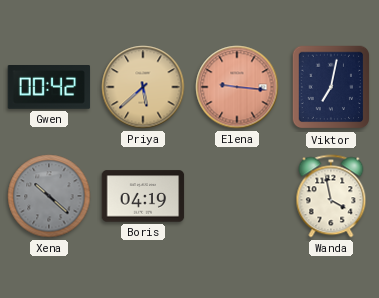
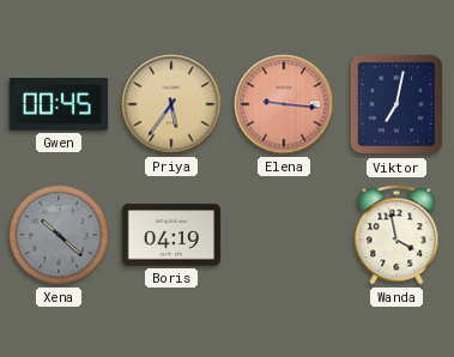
Gwen: 00:42 -> 00:45
Priya: 5:38 -> 5:36
